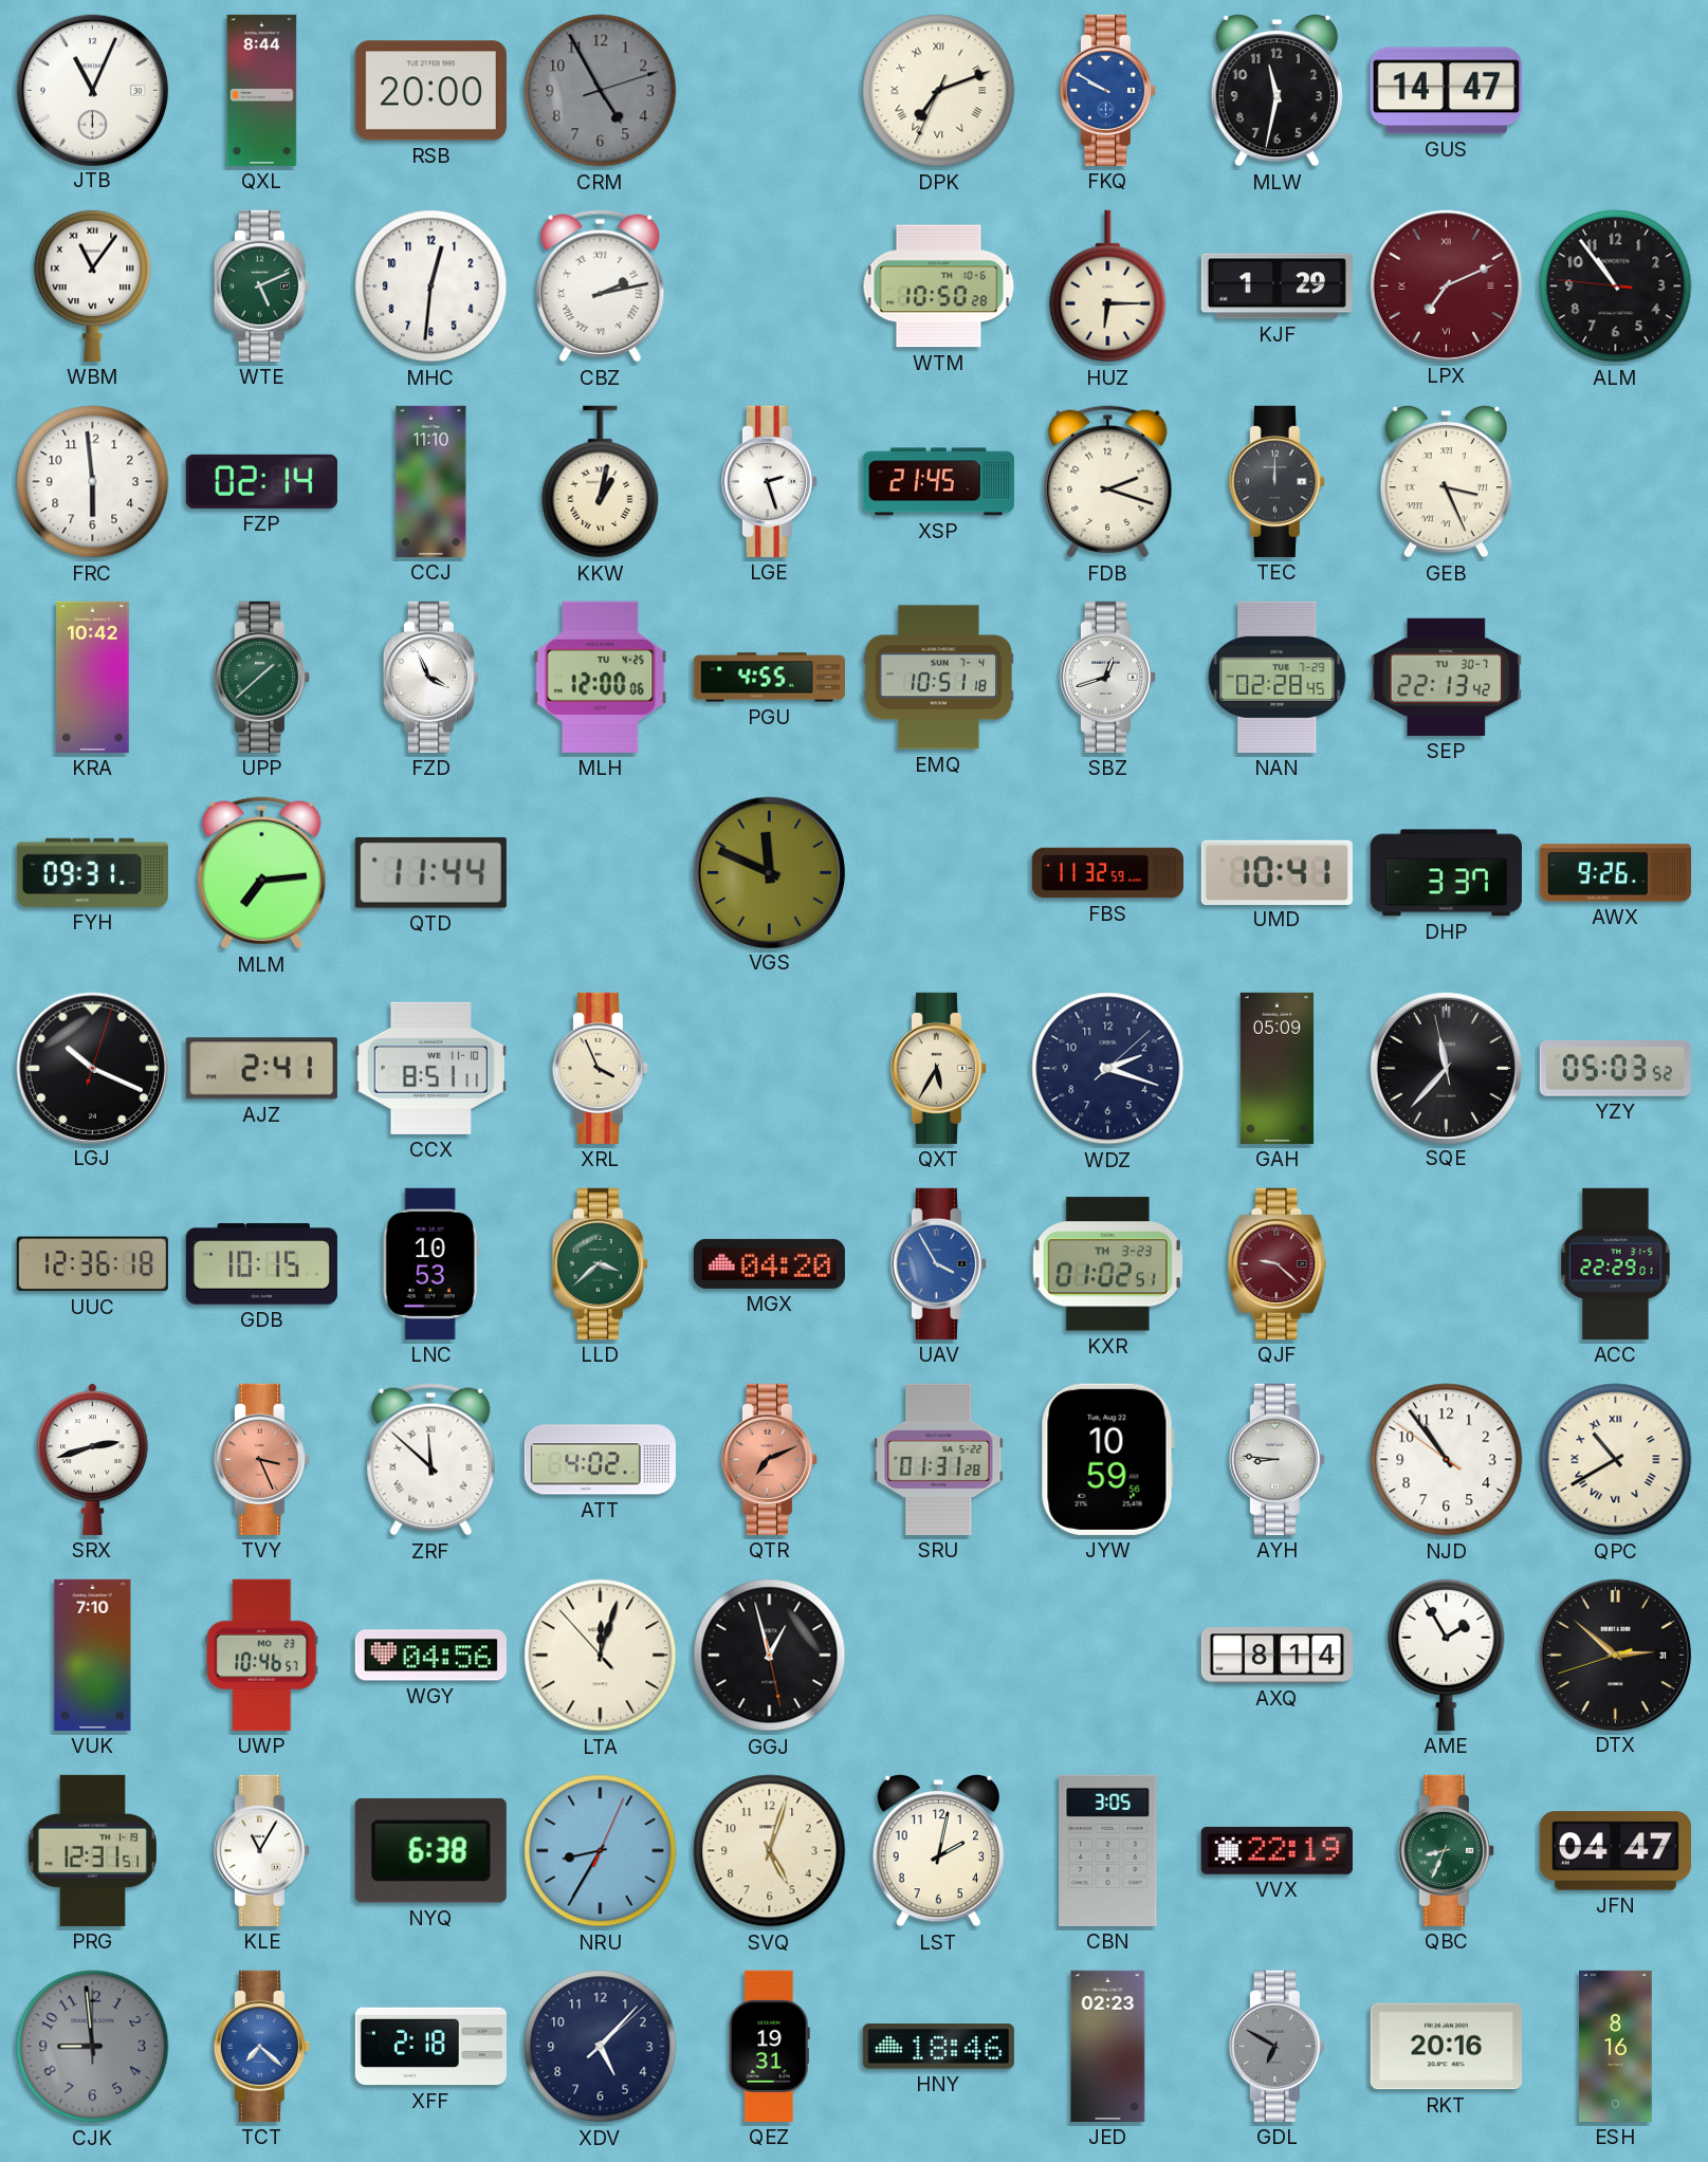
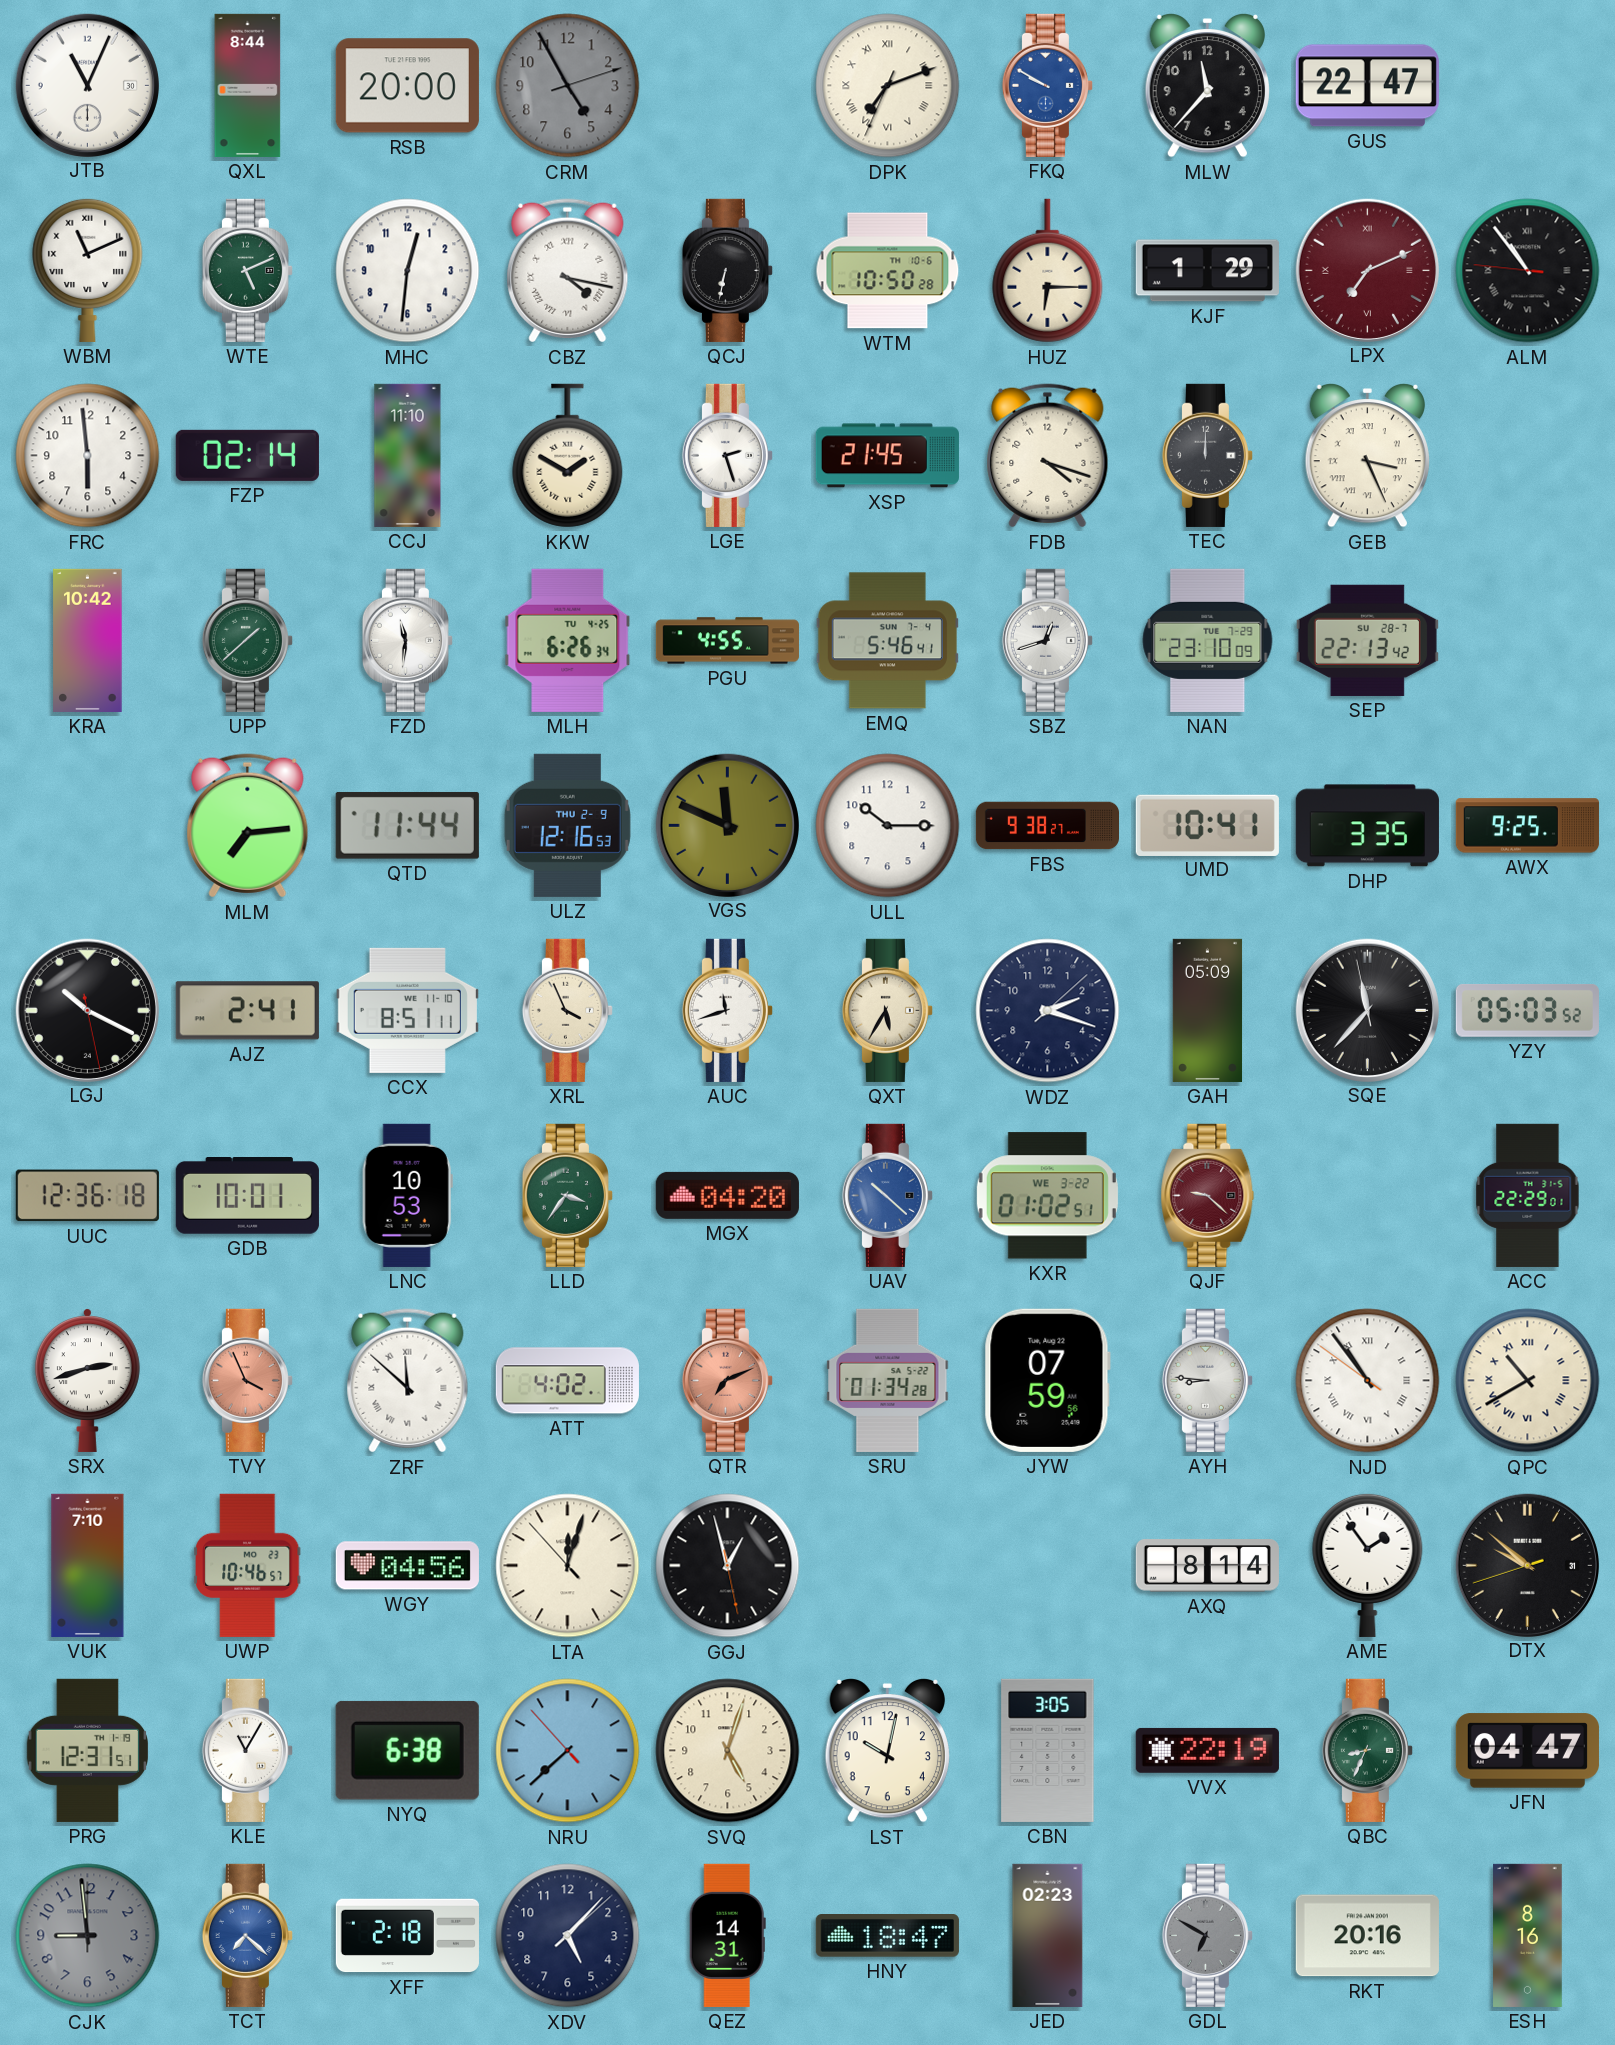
MLW: 11:32 -> 11:37
GUS: 14:47 -> 22:47
WBM: 11:06 -> 11:11
CBZ: 2:13 -> 4:17
QCJ: none -> 6:32
ALM numerals: Arabic -> Roman
KKW: 1:02 -> 1:50
FDB: 2:18 -> 4:18
FZD: 3:56 -> 11:31
MLH: 12:00 -> 6:26
EMQ: 10:51 -> 5:46
NAN: 02:28 -> 23:10
SEP date: TU 30-7 -> SU 28-7
FYH: 09:31 -> none
ULZ: none -> 12:16
ULL: none -> 10:15
FBS: 11:32 -> 9:38
DHP: 3:37 -> 3:35
AWX: 9:26 -> 9:25
LGJ: 10:19:03 -> 10:19:28
AUC: none -> 11:42
GDB: 10:15 -> 10:01
LLD: 3:38 -> 3:36
UAV: 3:55 -> 10:22
KXR date: TH 3-23 -> WE 3-22
TVY: 3:26 -> 3:56
SRU: 01:31 -> 01:34
JYW: 10:59 -> 07:59
NJD numerals: Arabic -> Roman
AME: 1:55 -> 1:54
DTX: 2:51 -> 9:51
NRU: 8:35 -> 7:37
LST: 2:02 -> 10:02
QEZ: 19:31 -> 14:31
HNY: 18:46 -> 18:47
